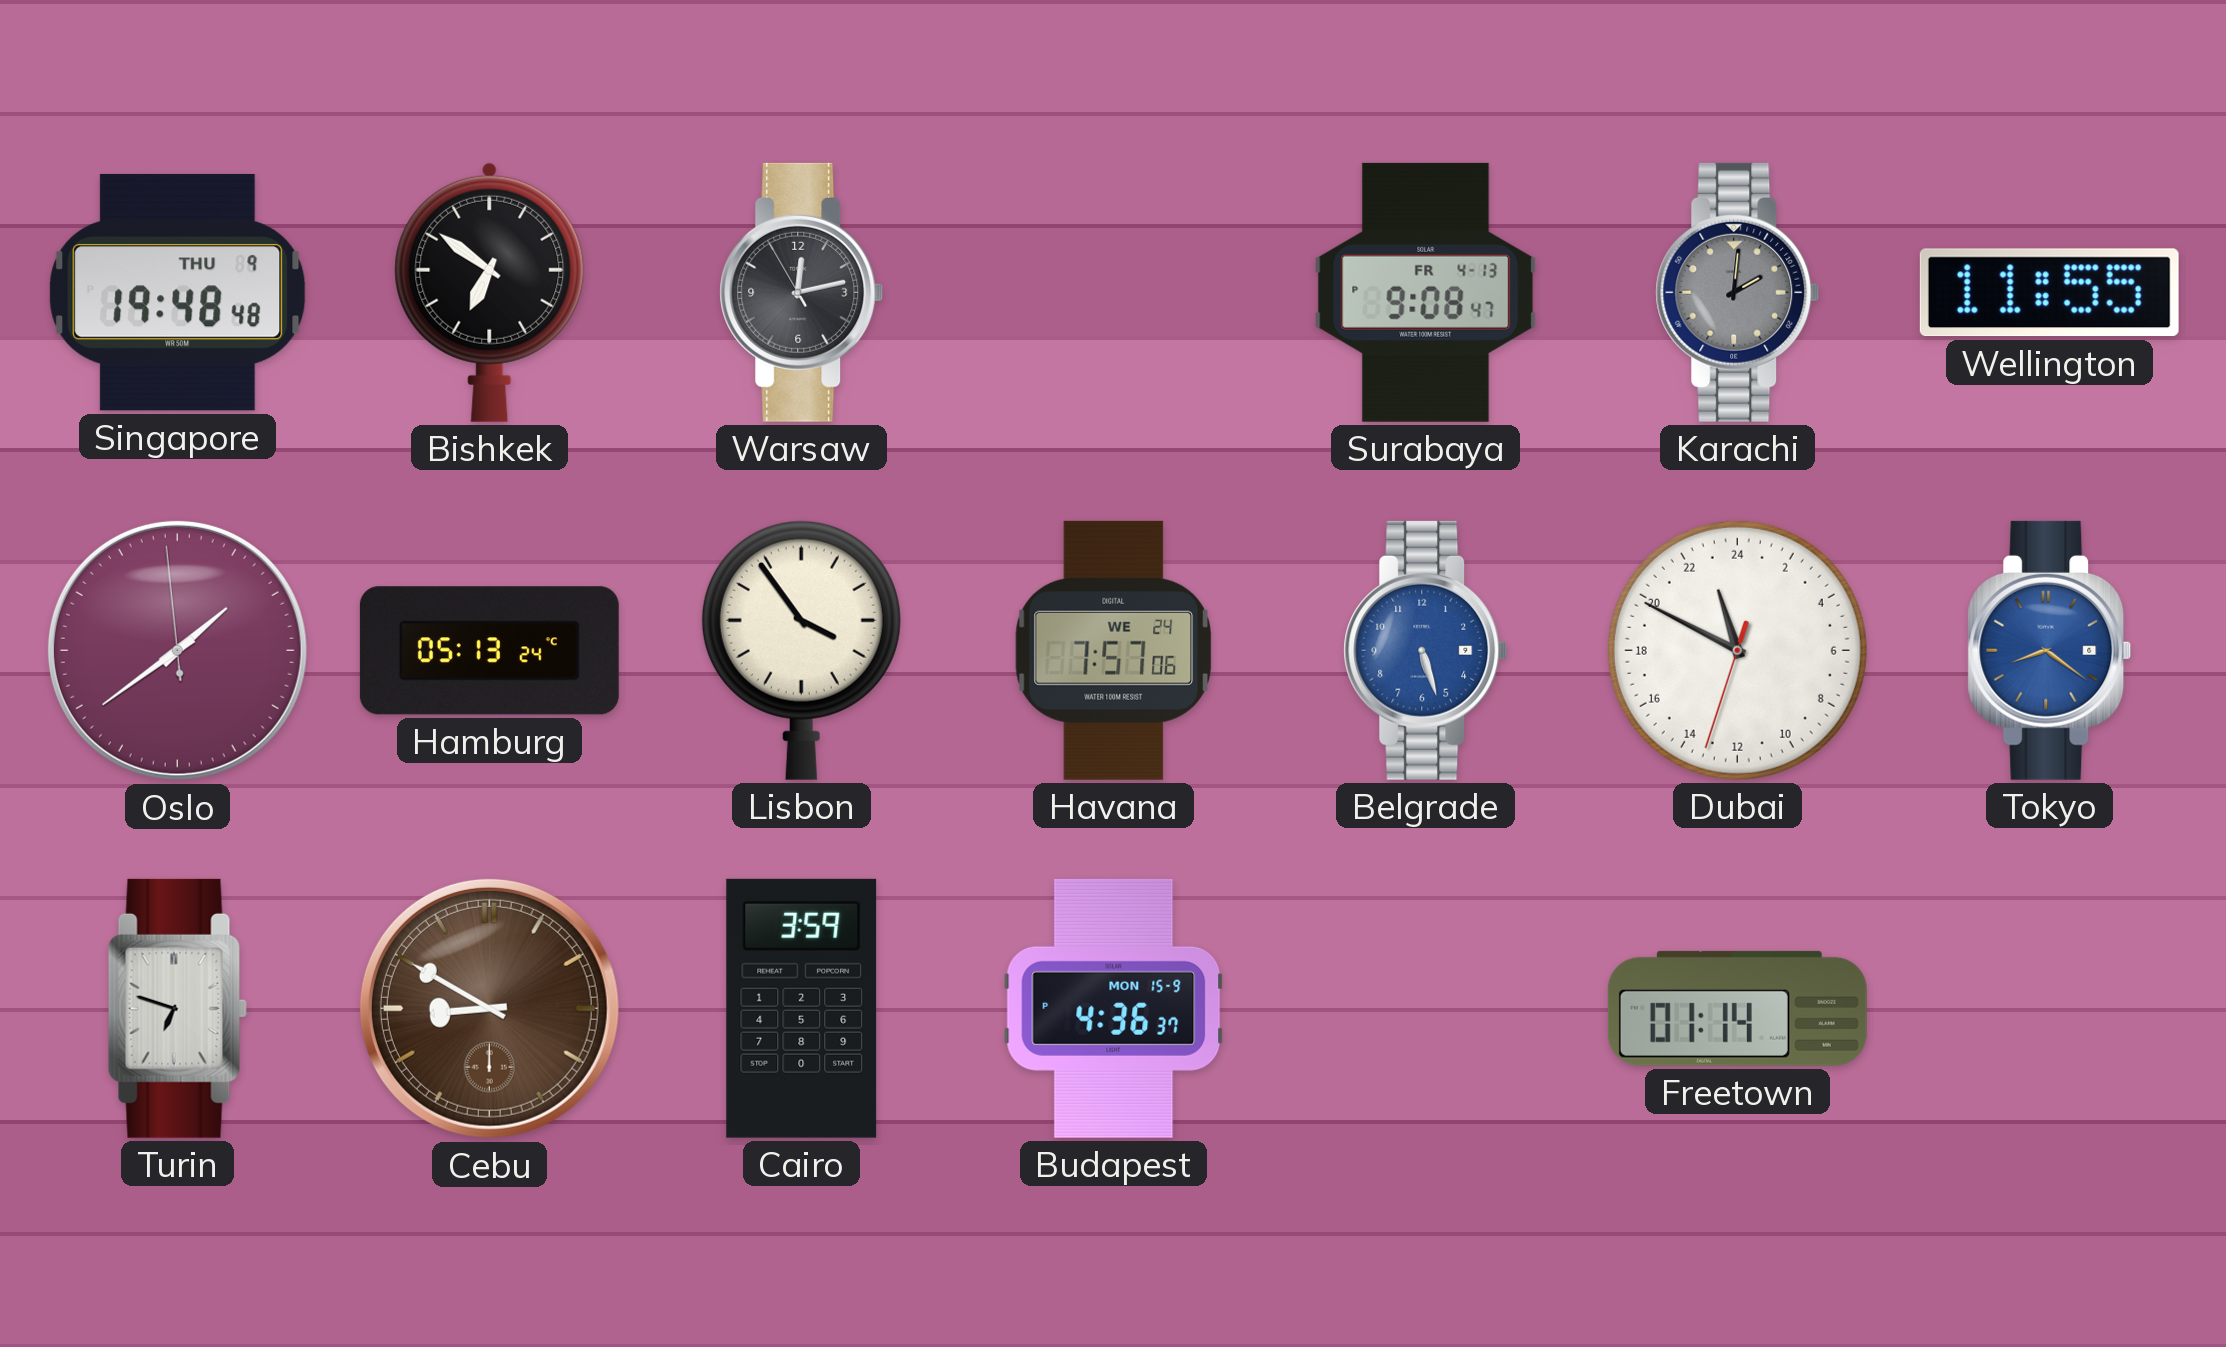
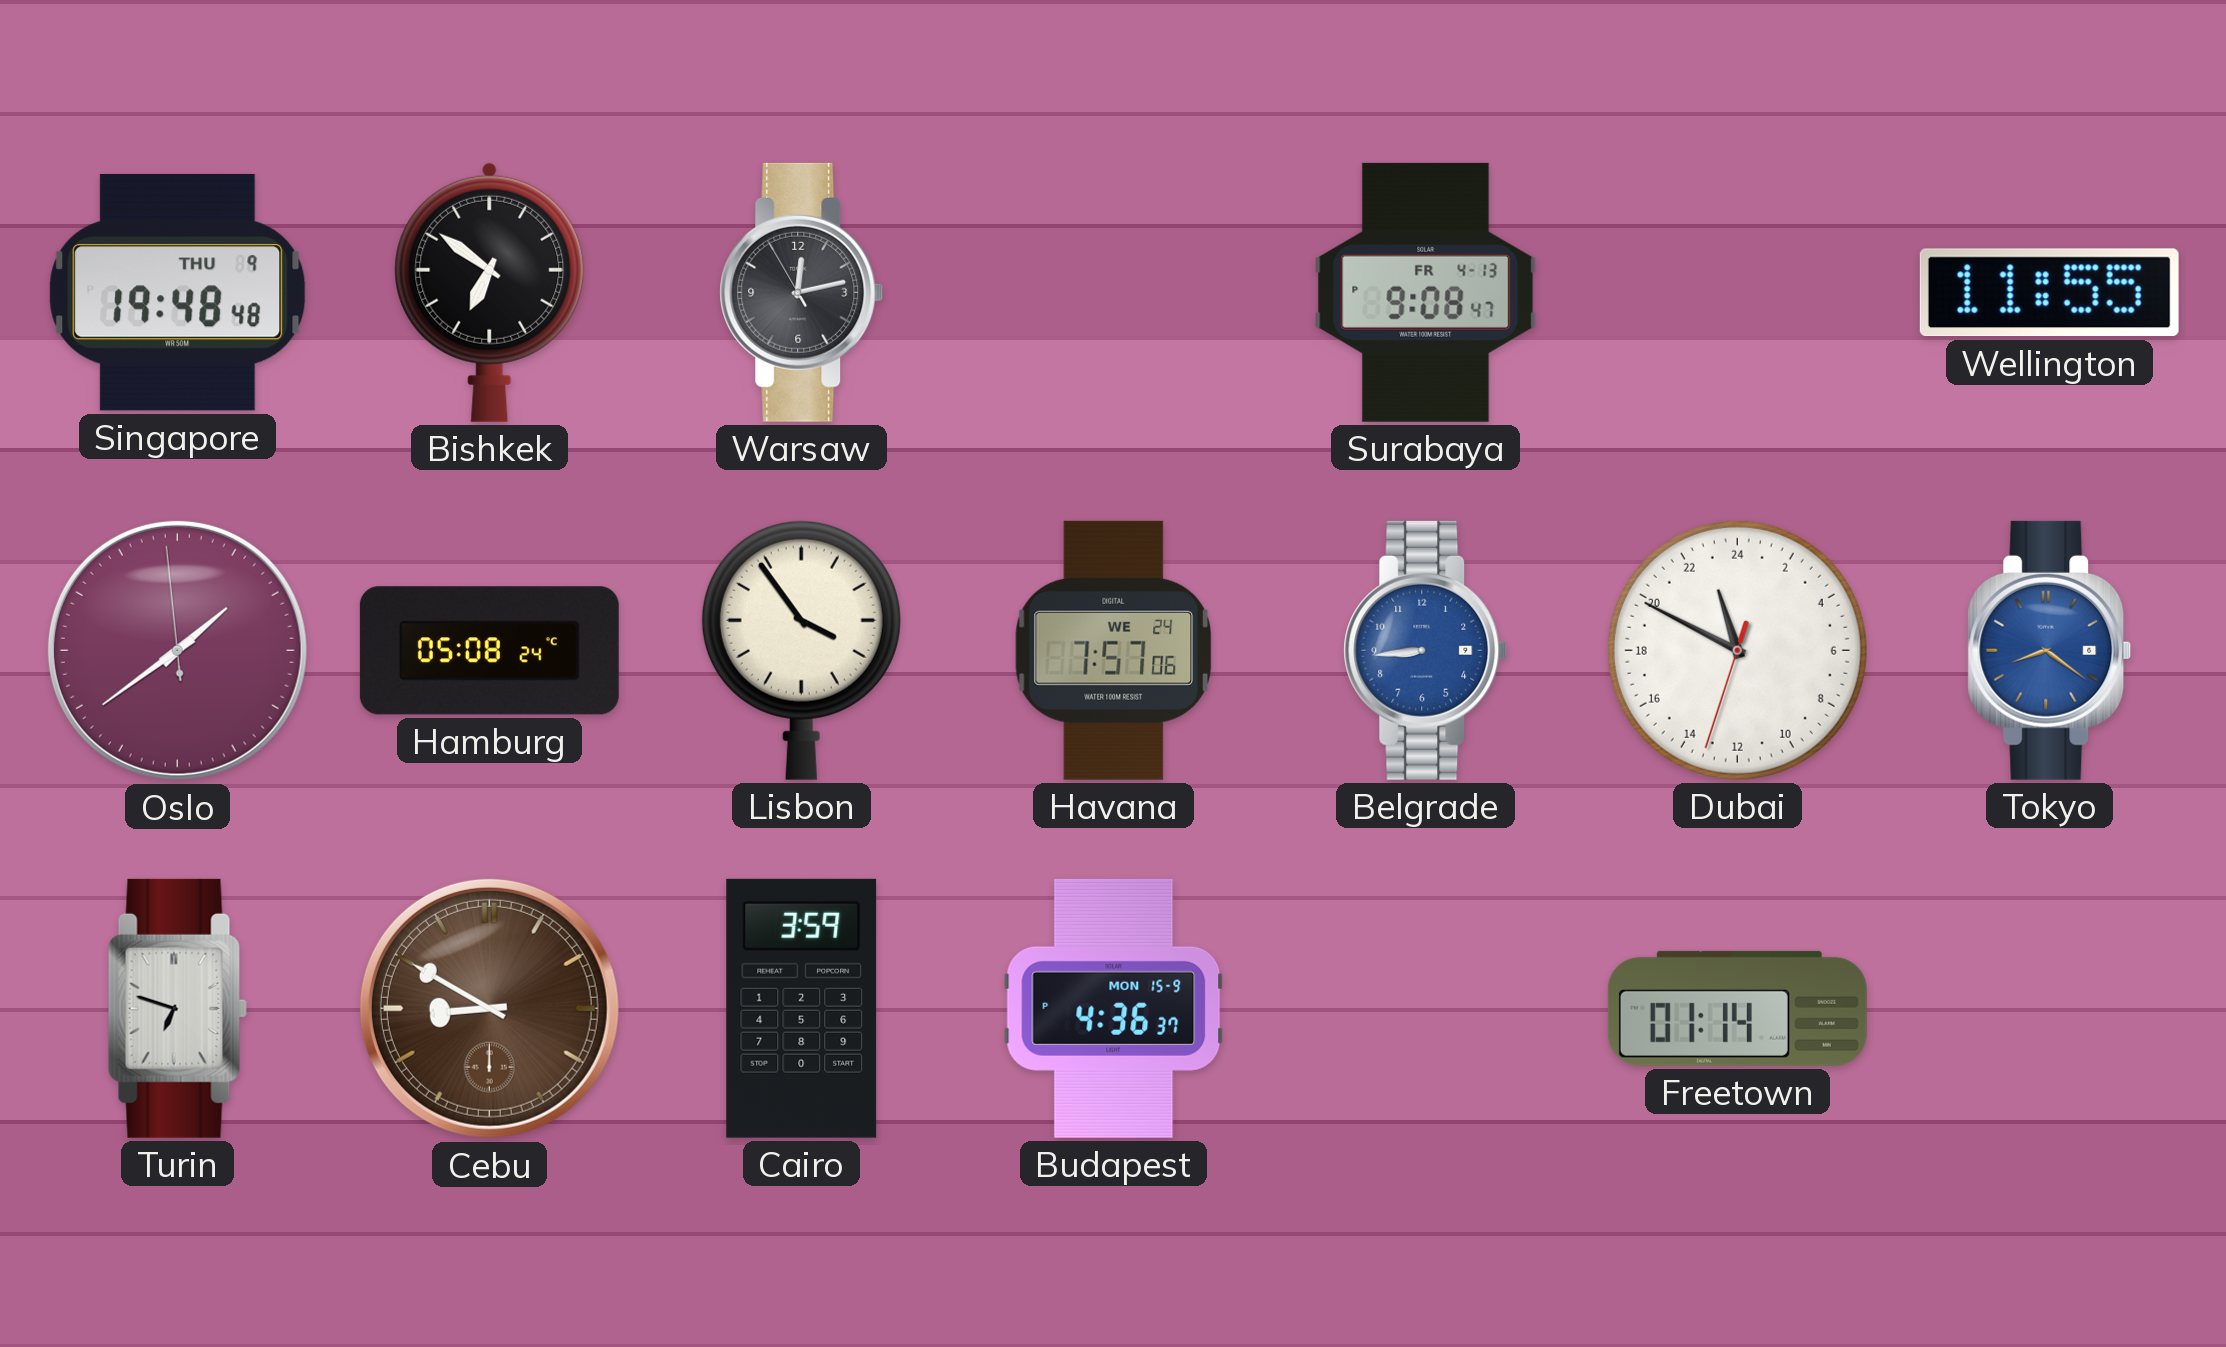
Karachi: 2:01 -> none
Hamburg: 05:13 -> 05:08
Belgrade: 5:27 -> 8:44
